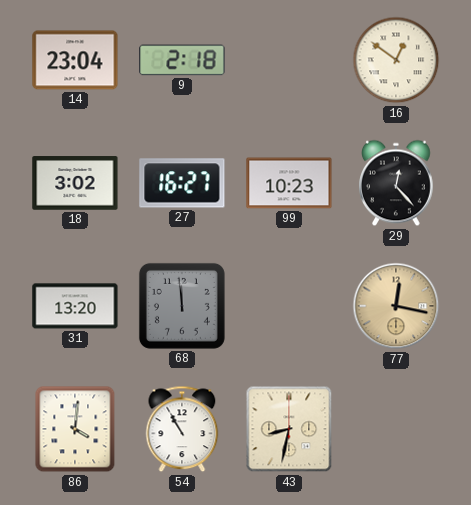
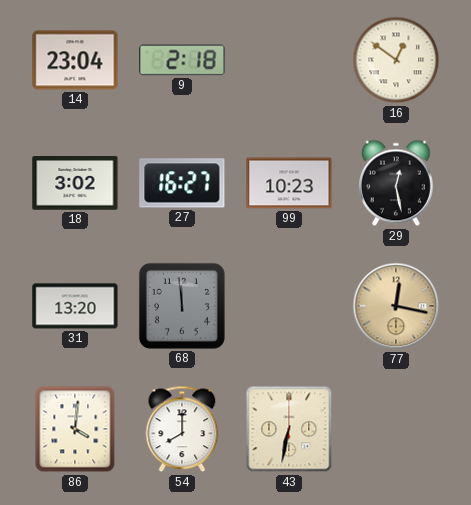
29: 12:23 -> 12:28
54: 10:55 -> 8:00
43: 8:32 -> 6:32
